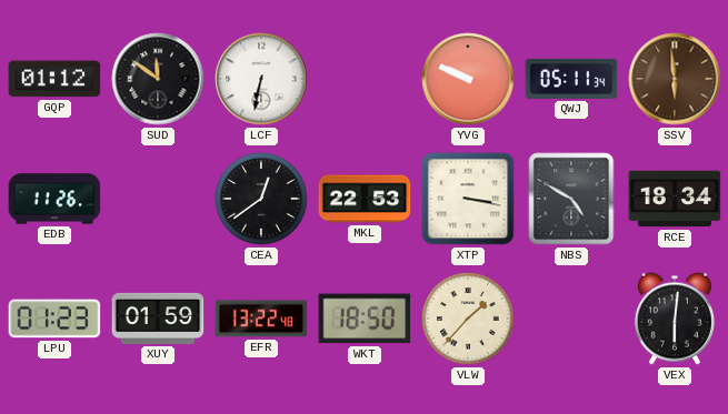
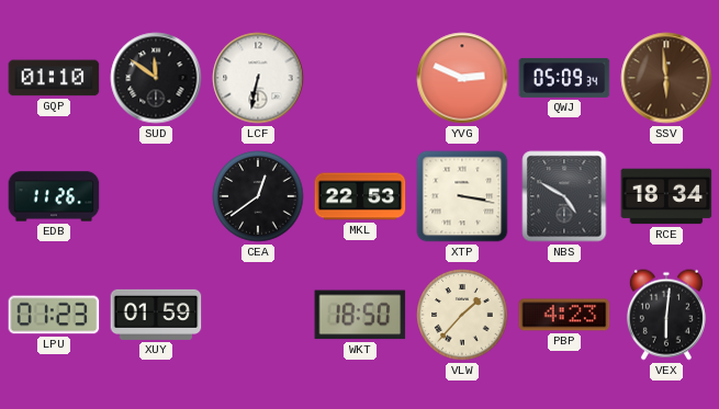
GQP: 01:12 -> 01:10
YVG: 9:49 -> 2:49
QWJ: 05:11 -> 05:09
EFR: 13:22 -> none
PBP: none -> 4:23
